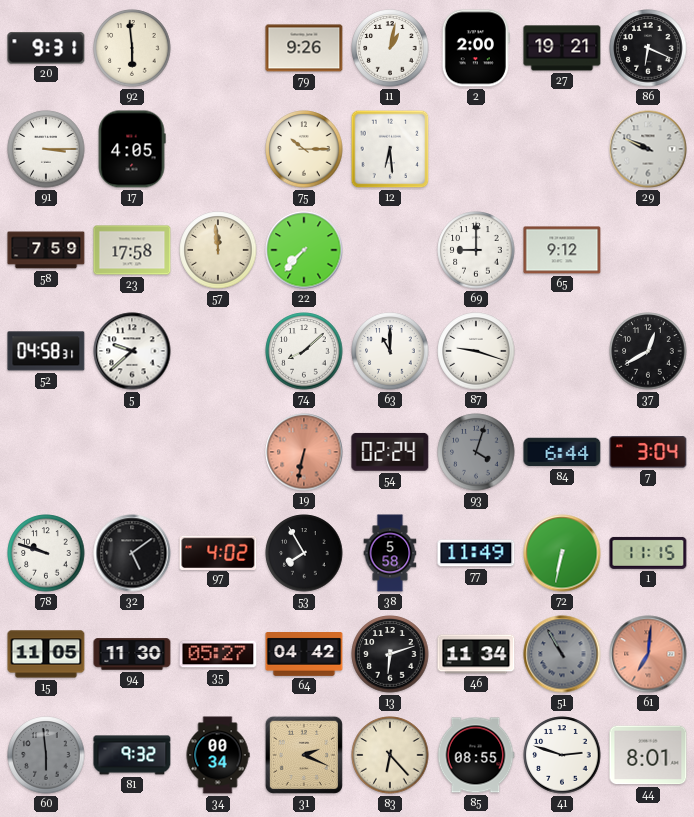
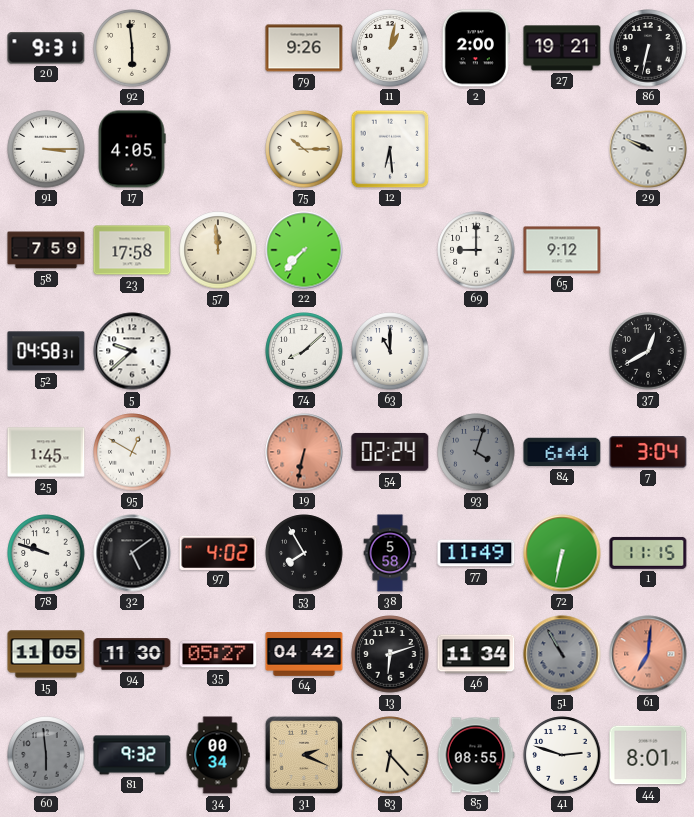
86: 6:19 -> 6:32
87: 9:18 -> none
25: none -> 1:45
95: none -> 12:50
